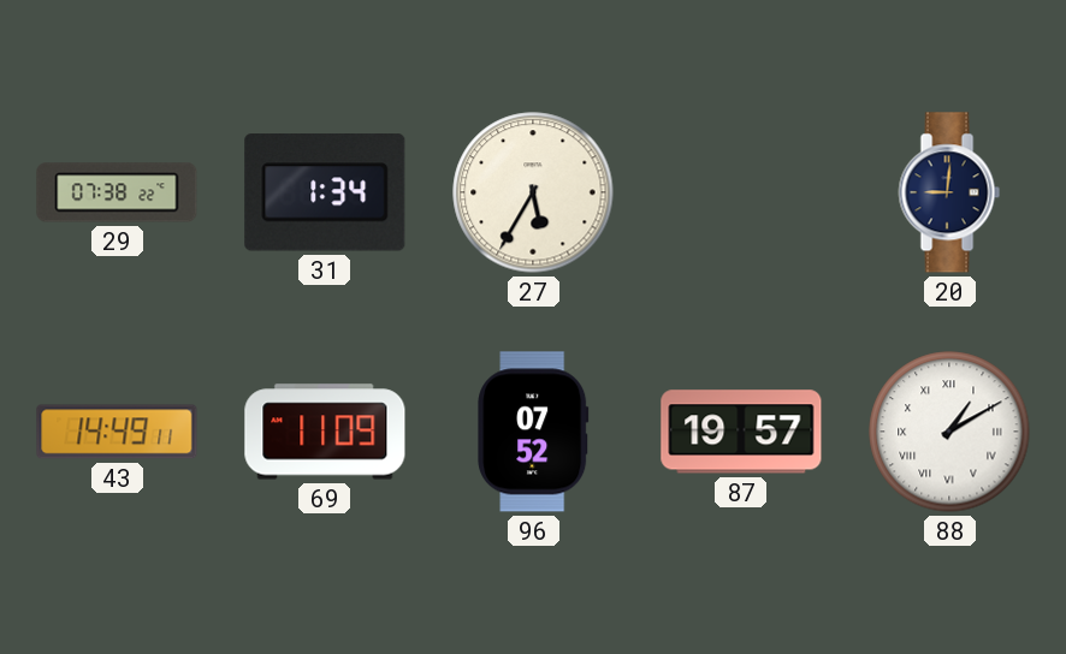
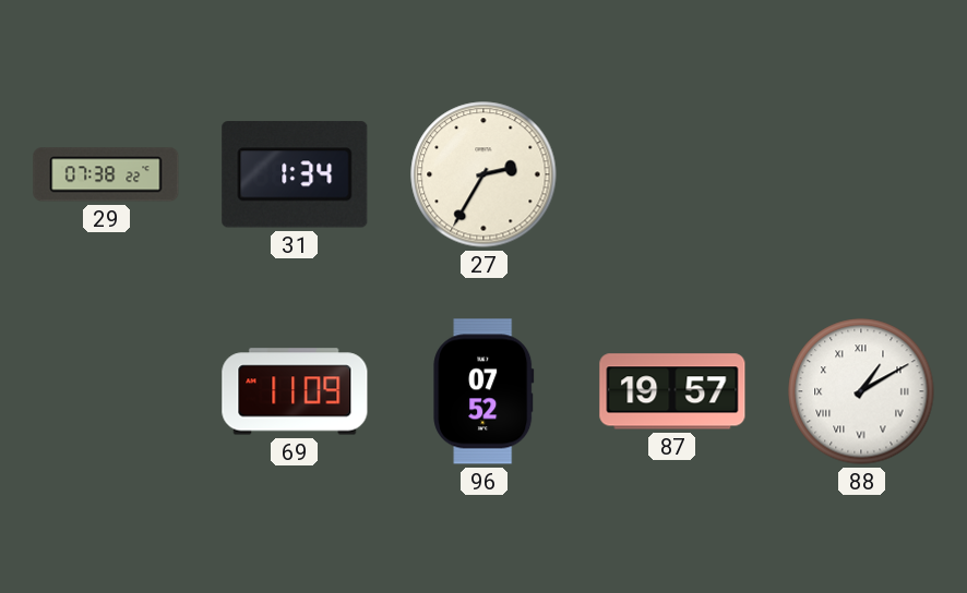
27: 5:35 -> 2:35
20: 9:01 -> none
43: 14:49 -> none
